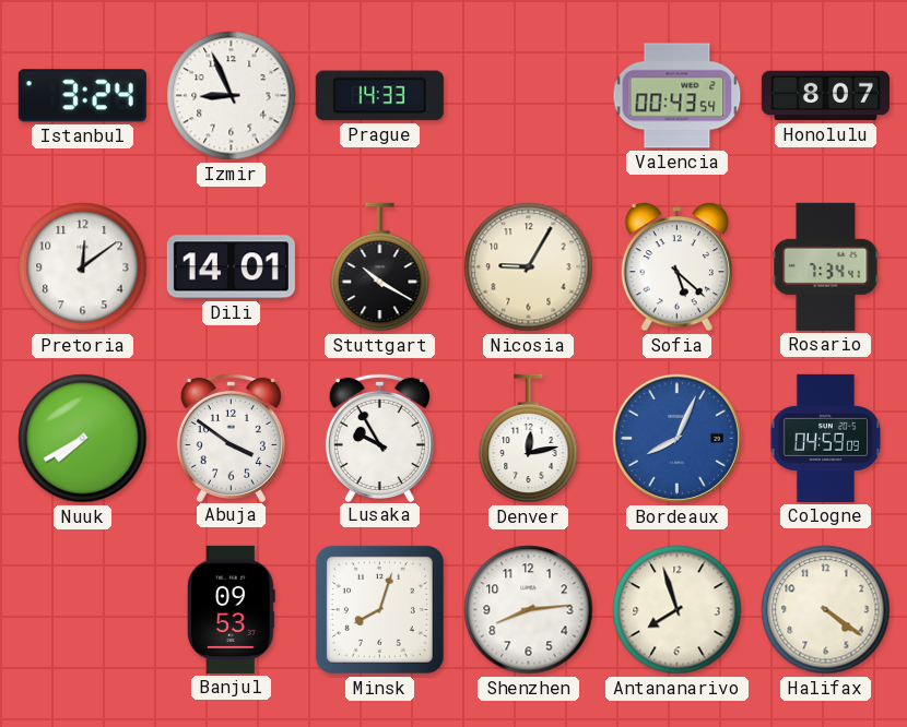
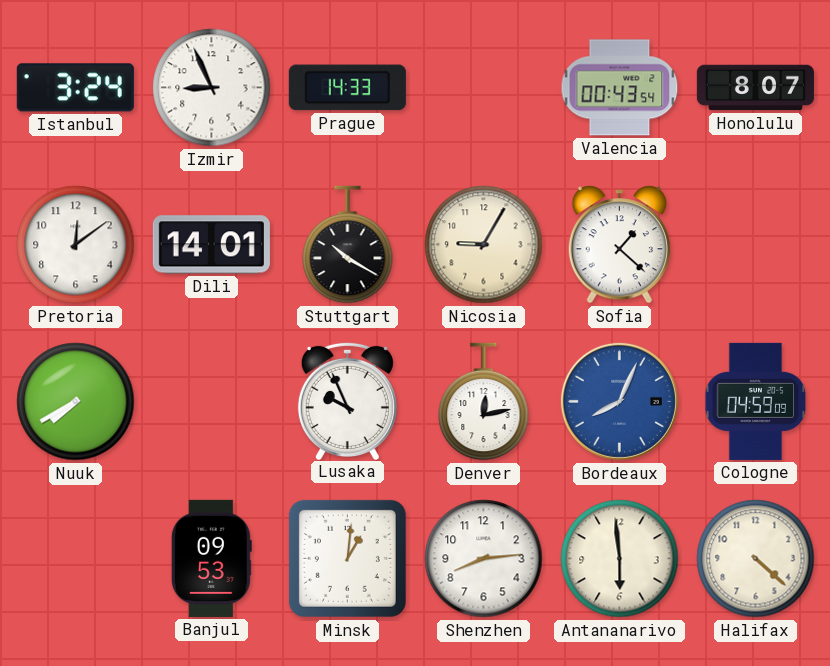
Sofia: 5:22 -> 1:22
Rosario: 7:34 -> none
Abuja: 3:51 -> none
Lusaka: 9:55 -> 9:56
Minsk: 8:03 -> 1:01
Antananarivo: 7:57 -> 5:59
Halifax: 4:21 -> 4:22
